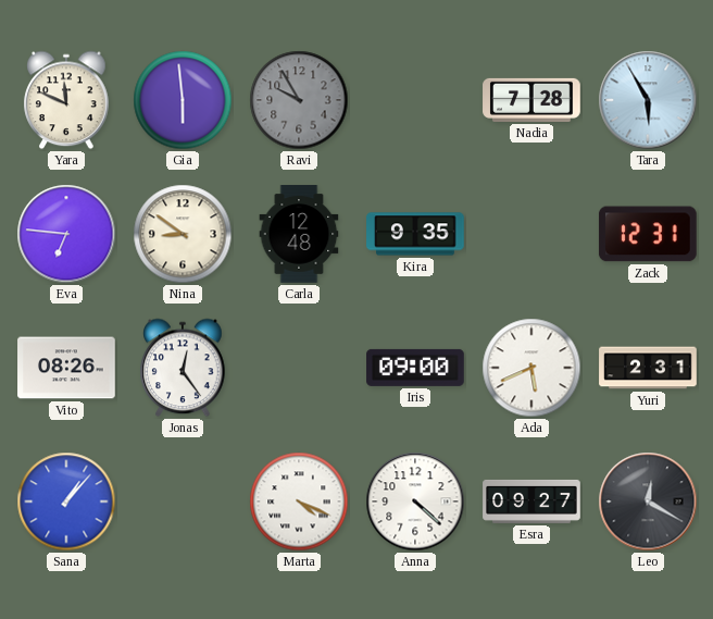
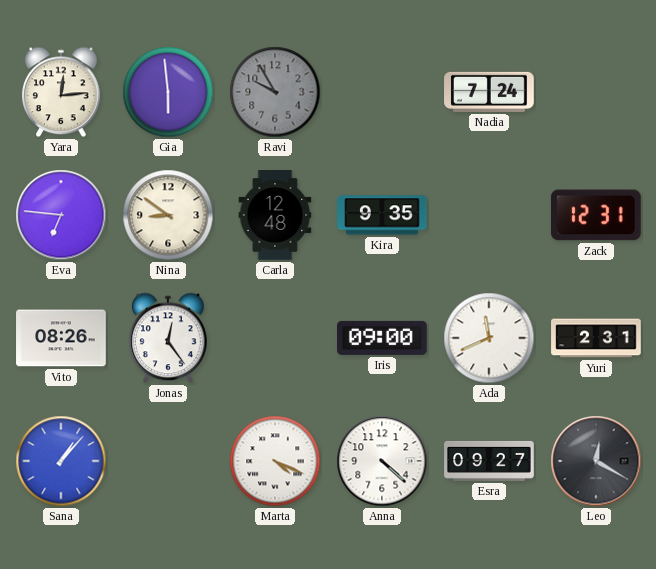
Yara: 11:49 -> 12:14
Nadia: 7:28 -> 7:24
Tara: 5:55 -> none
Ada: 5:41 -> 11:41
